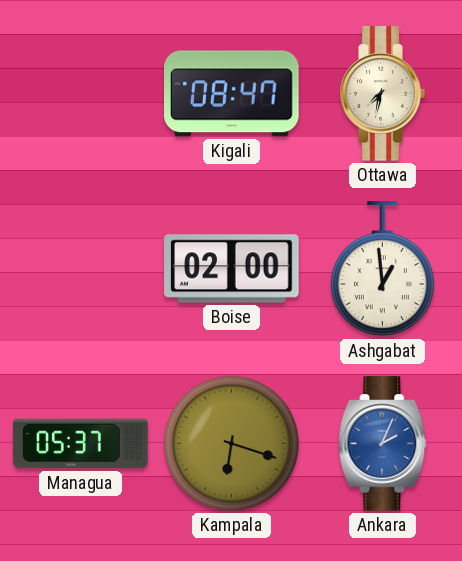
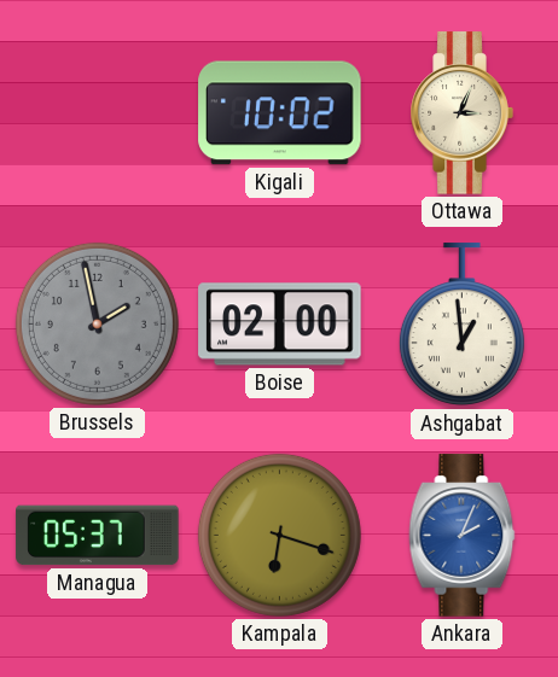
Kigali: 08:47 -> 10:02
Ottawa: 7:32 -> 3:04
Brussels: none -> 1:58
